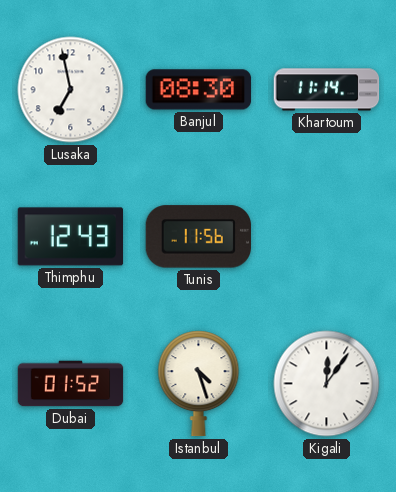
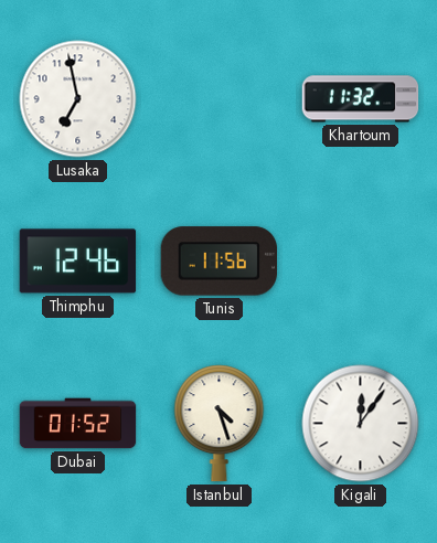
Banjul: 08:30 -> none
Khartoum: 11:14 -> 11:32
Thimphu: 12:43 -> 12:46
